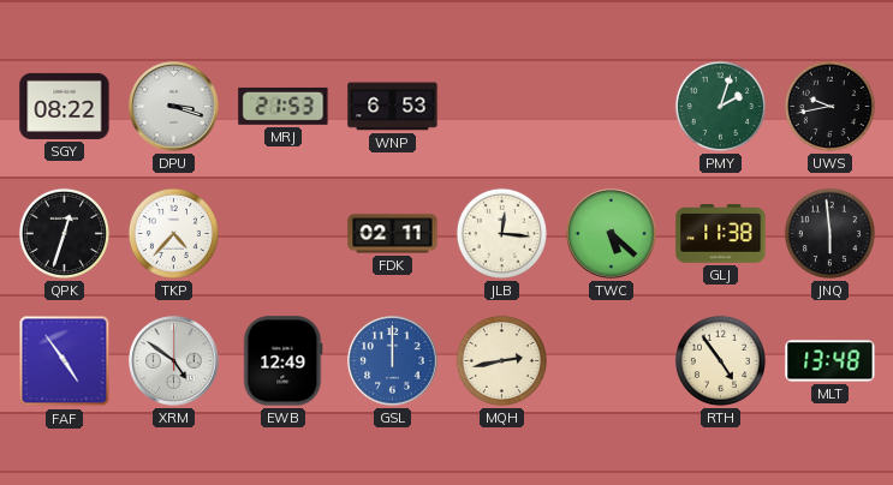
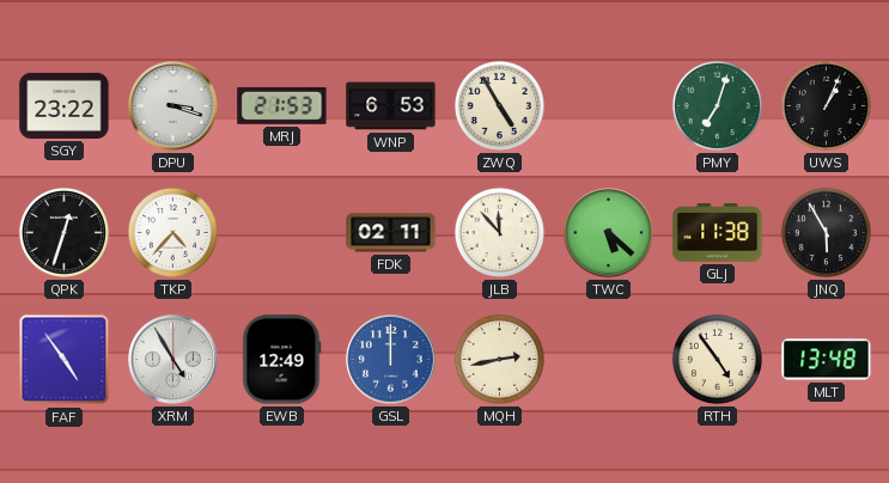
SGY: 08:22 -> 23:22
ZWQ: none -> 4:55
PMY: 2:03 -> 7:03
UWS: 9:43 -> 1:04
JLB: 12:16 -> 11:53
JNQ: 5:59 -> 5:55
XRM: 4:51 -> 4:55
